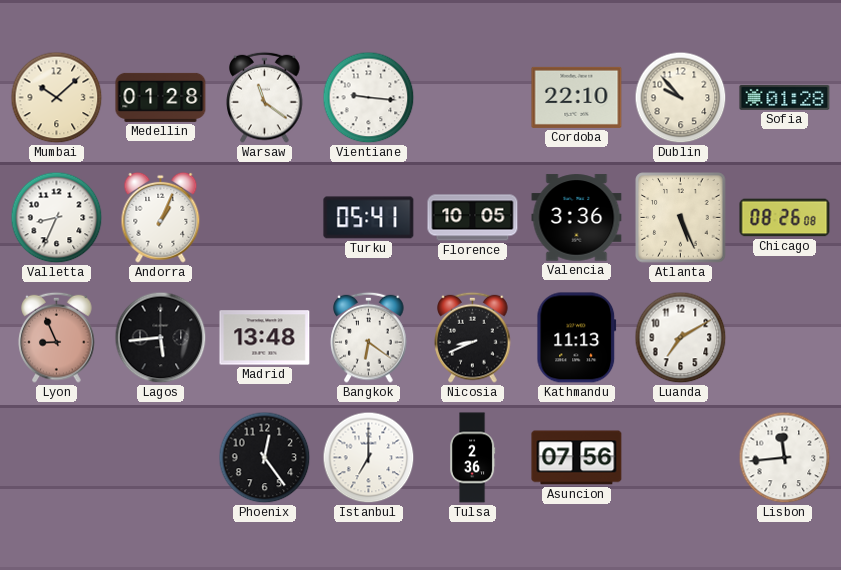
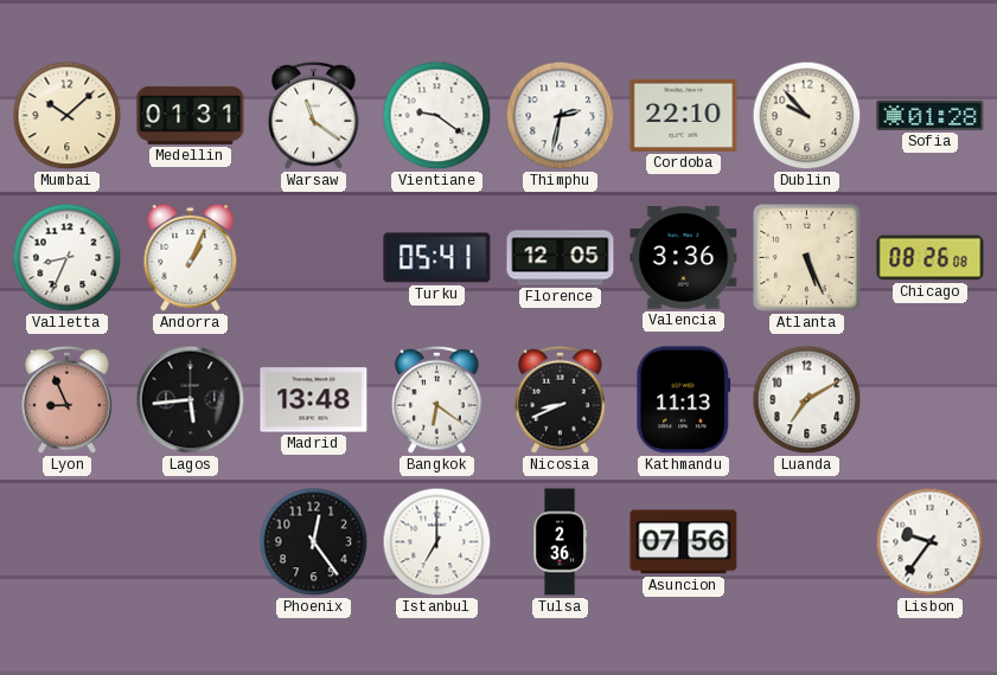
Medellin: 01:28 -> 01:31
Vientiane: 9:16 -> 9:21
Thimphu: none -> 2:32
Florence: 10:05 -> 12:05
Lisbon: 11:44 -> 9:36
